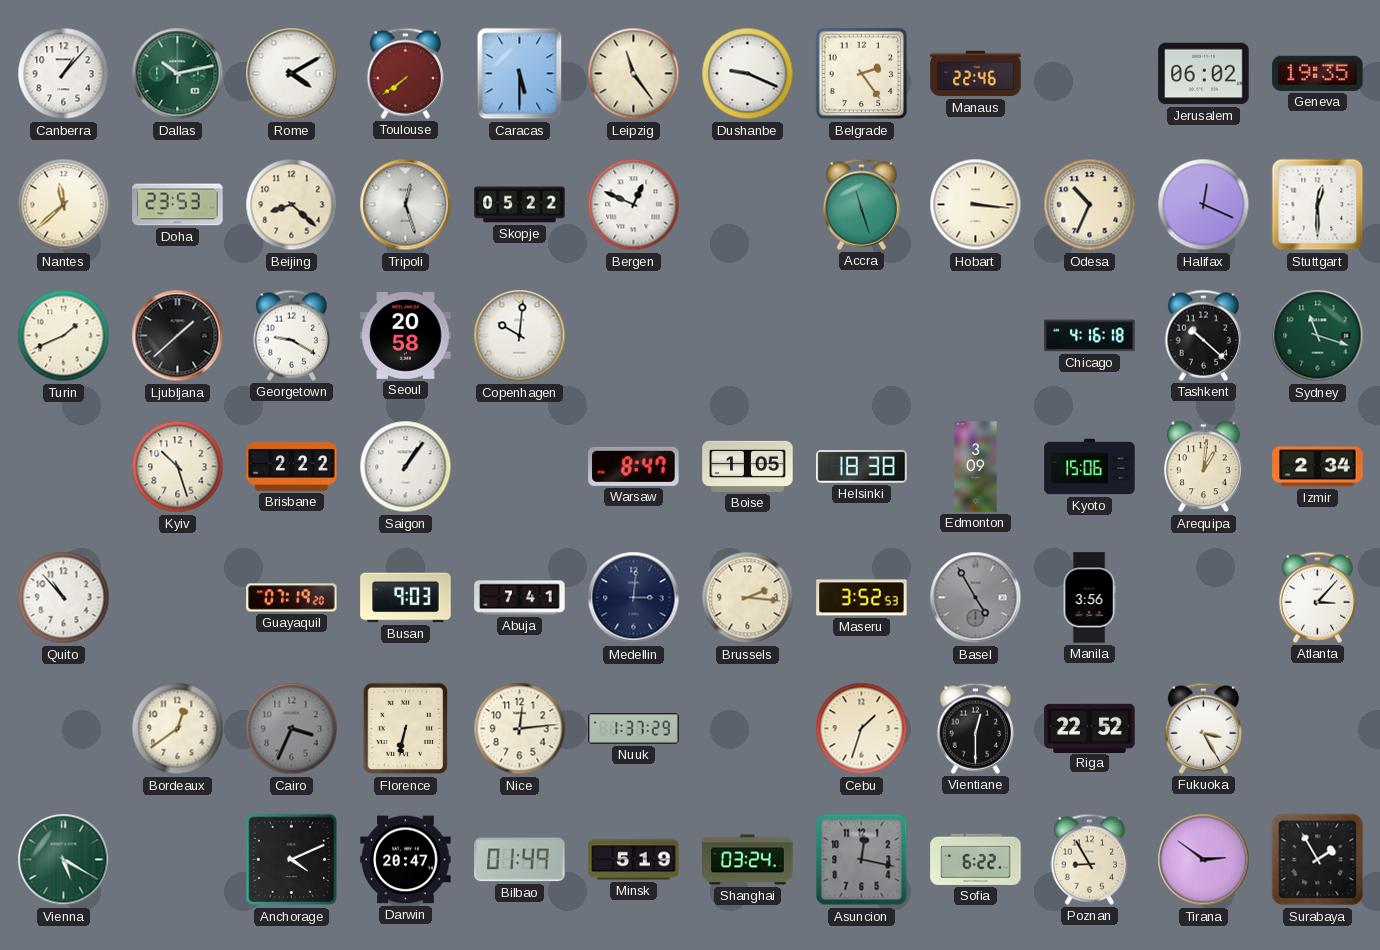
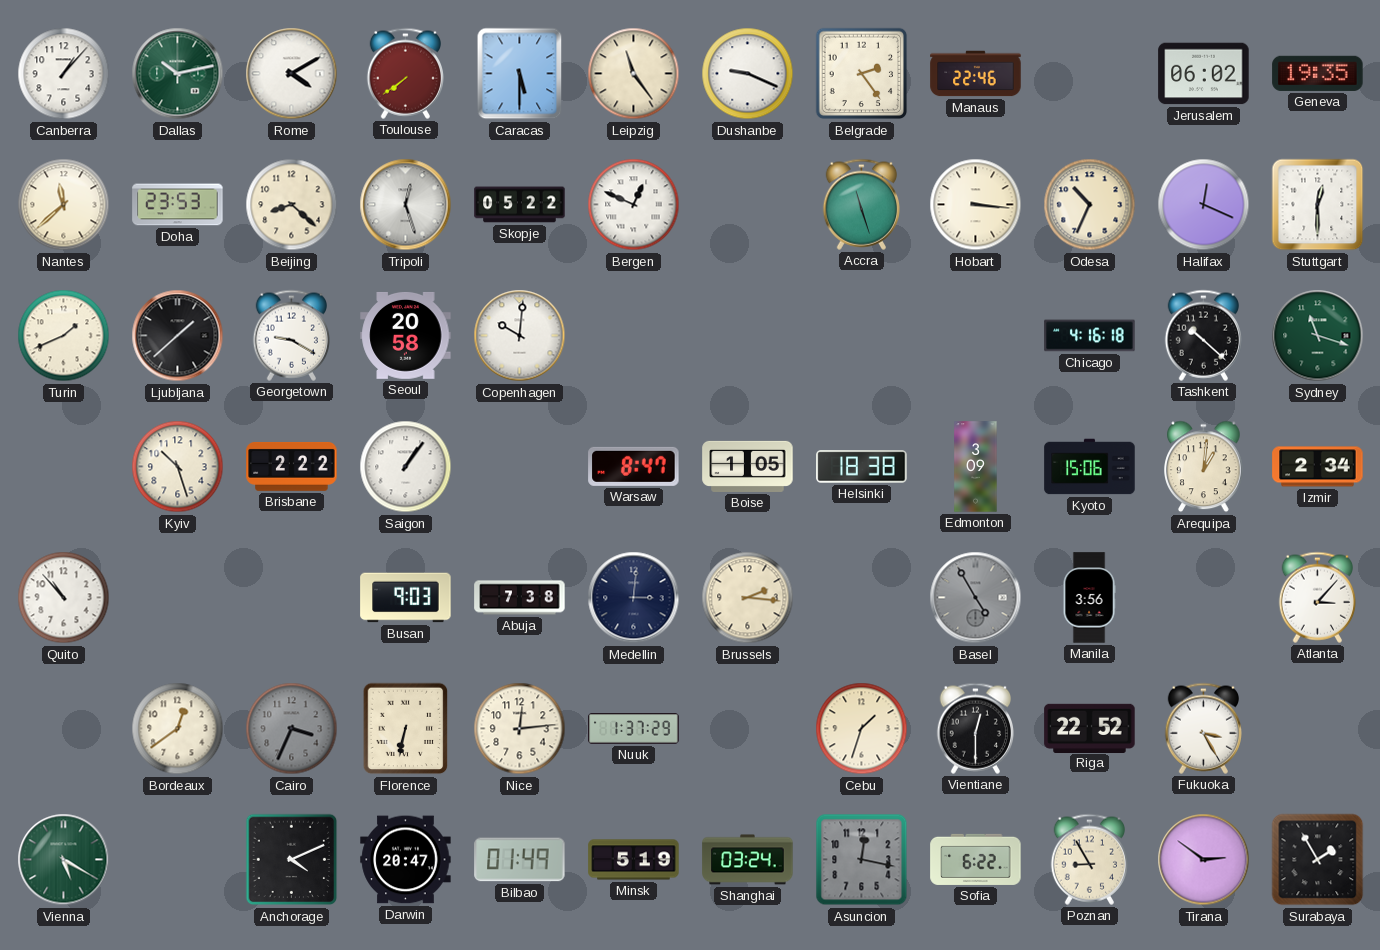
Guayaquil: 07:19 -> none
Abuja: 7:41 -> 7:38
Maseru: 3:52 -> none
